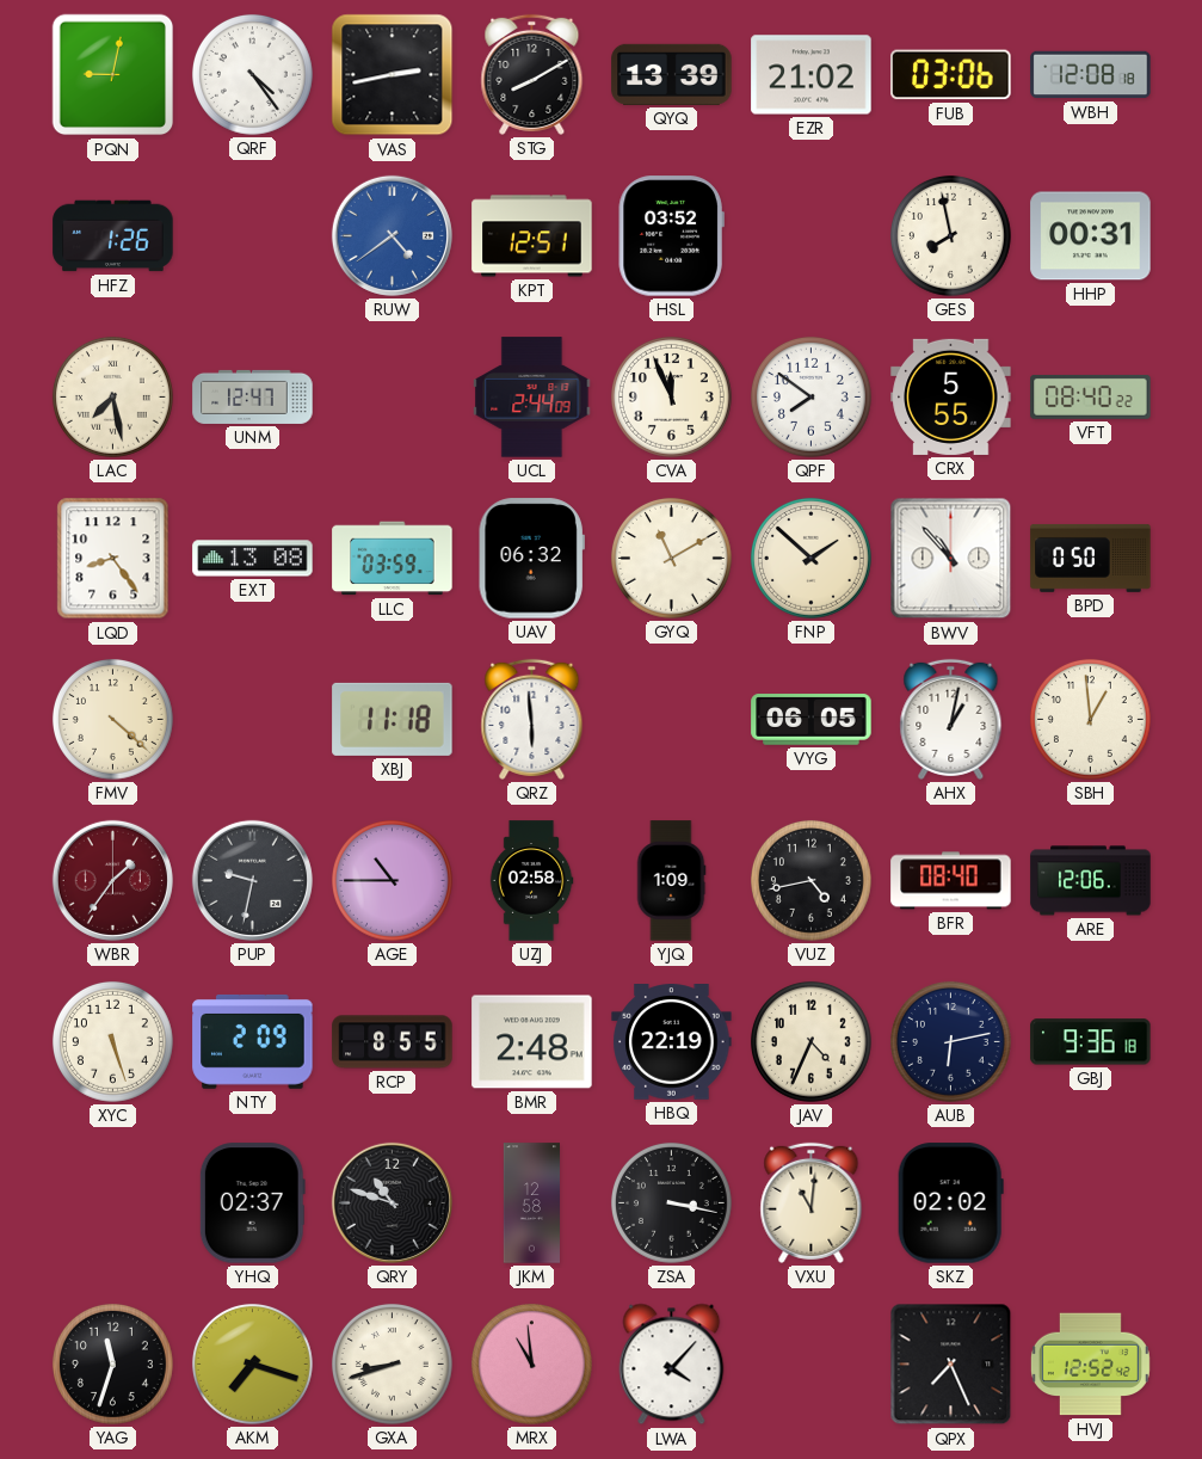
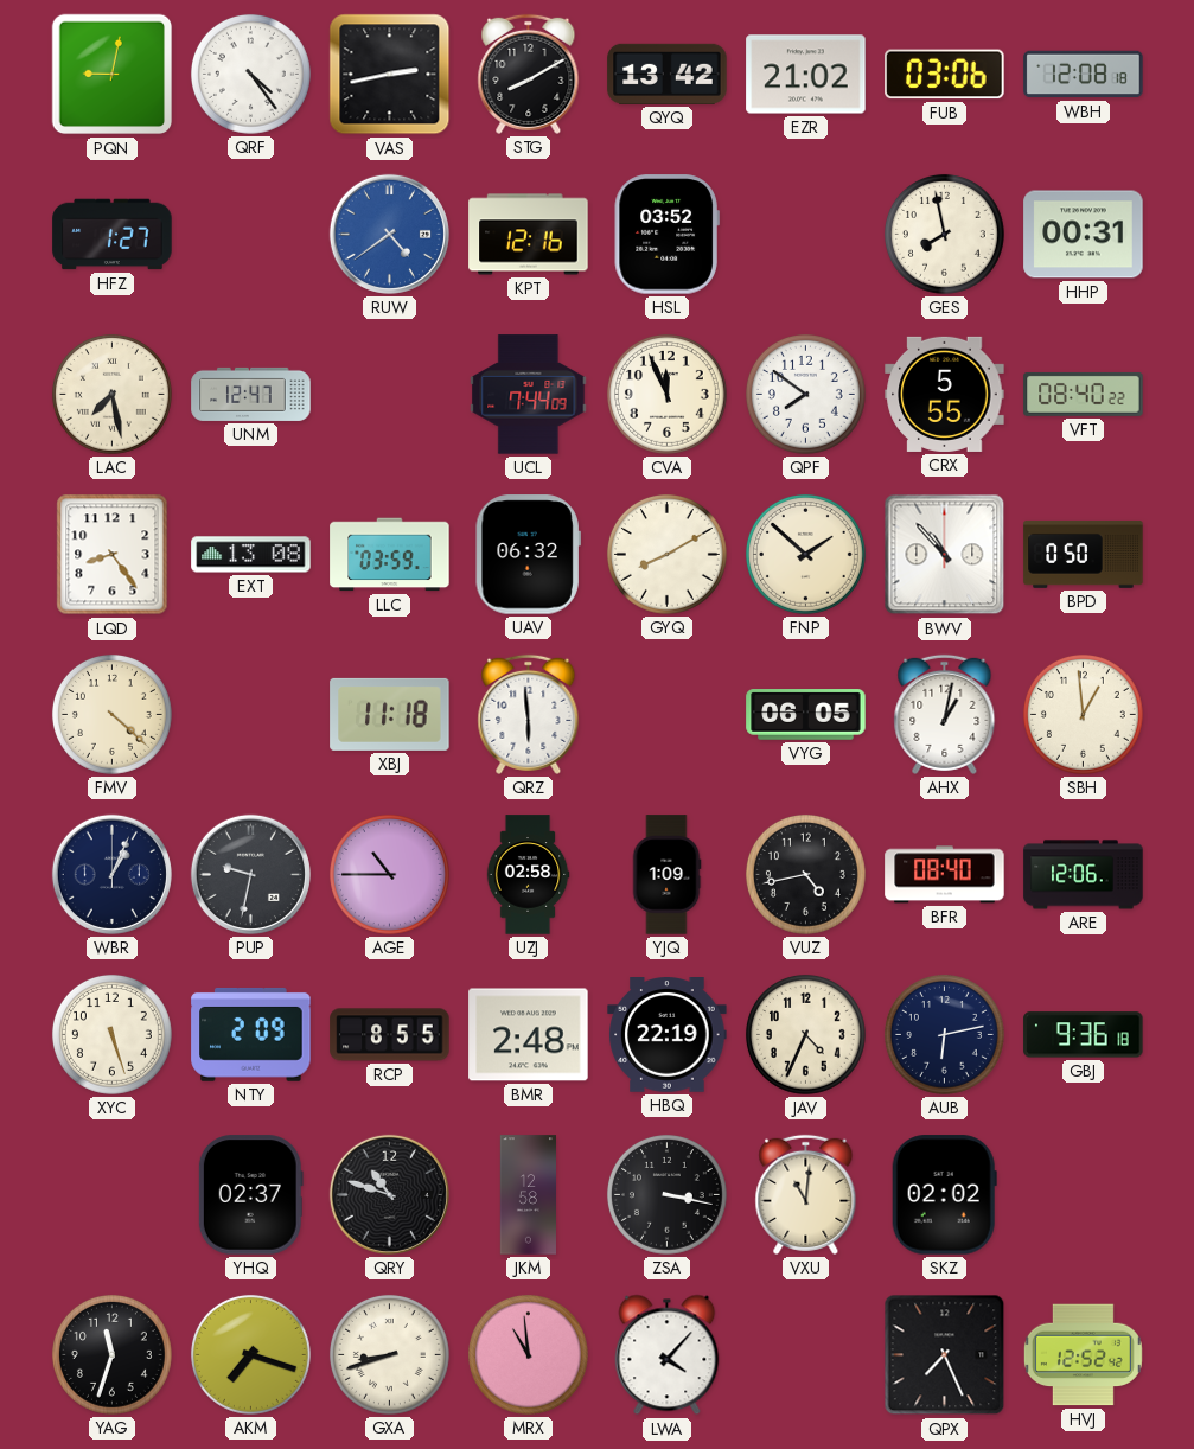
QYQ: 13:39 -> 13:42
HFZ: 1:26 -> 1:27
KPT: 12:51 -> 12:16
UCL: 2:44 -> 7:44
GYQ: 11:10 -> 8:10
WBR: 1:36 -> 1:04
WBR dial: burgundy -> navy
